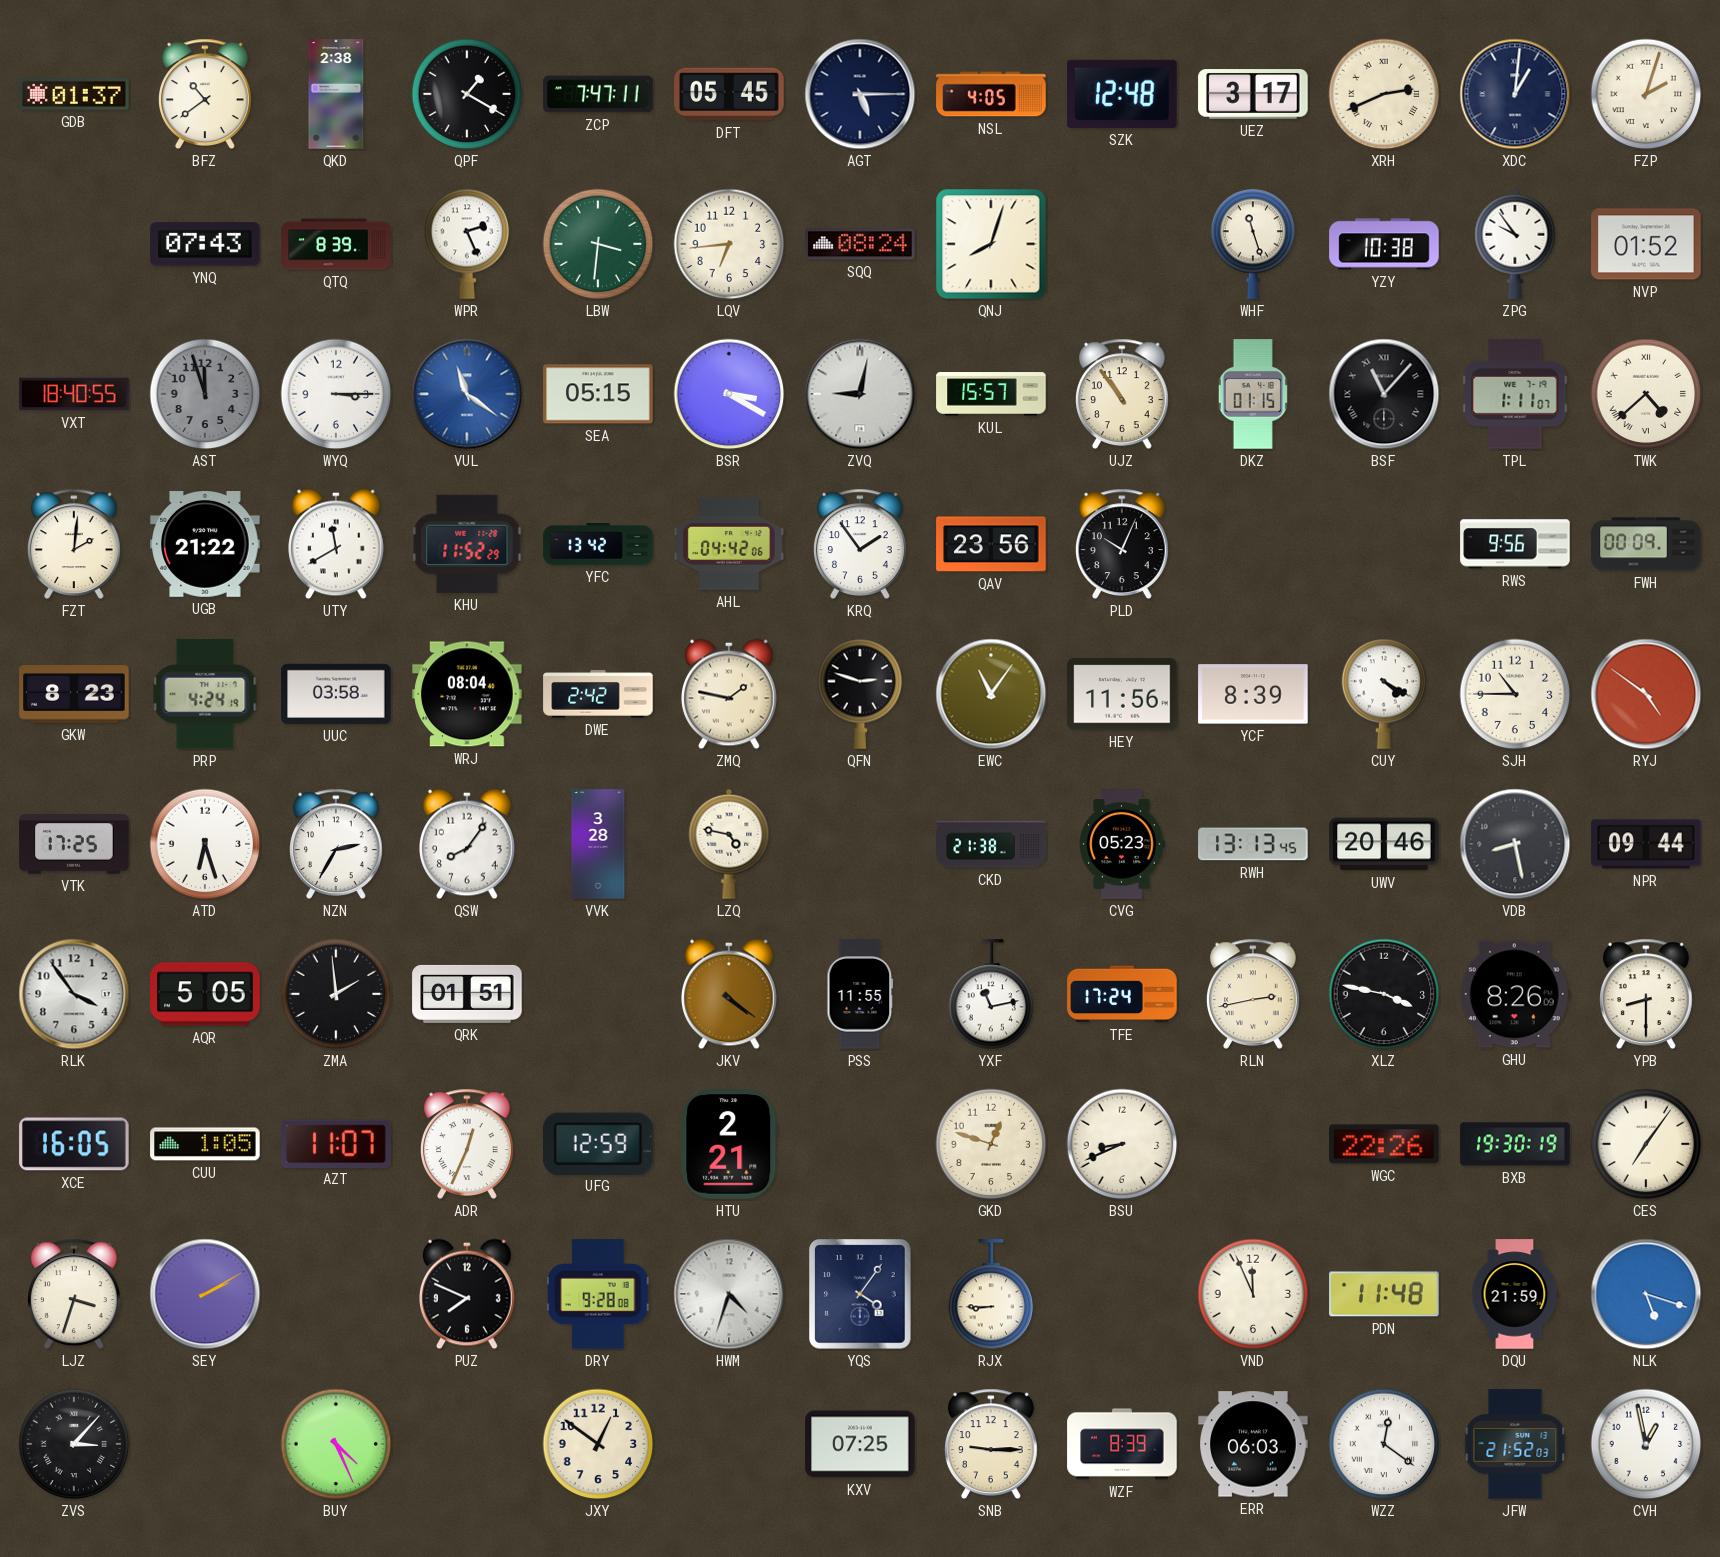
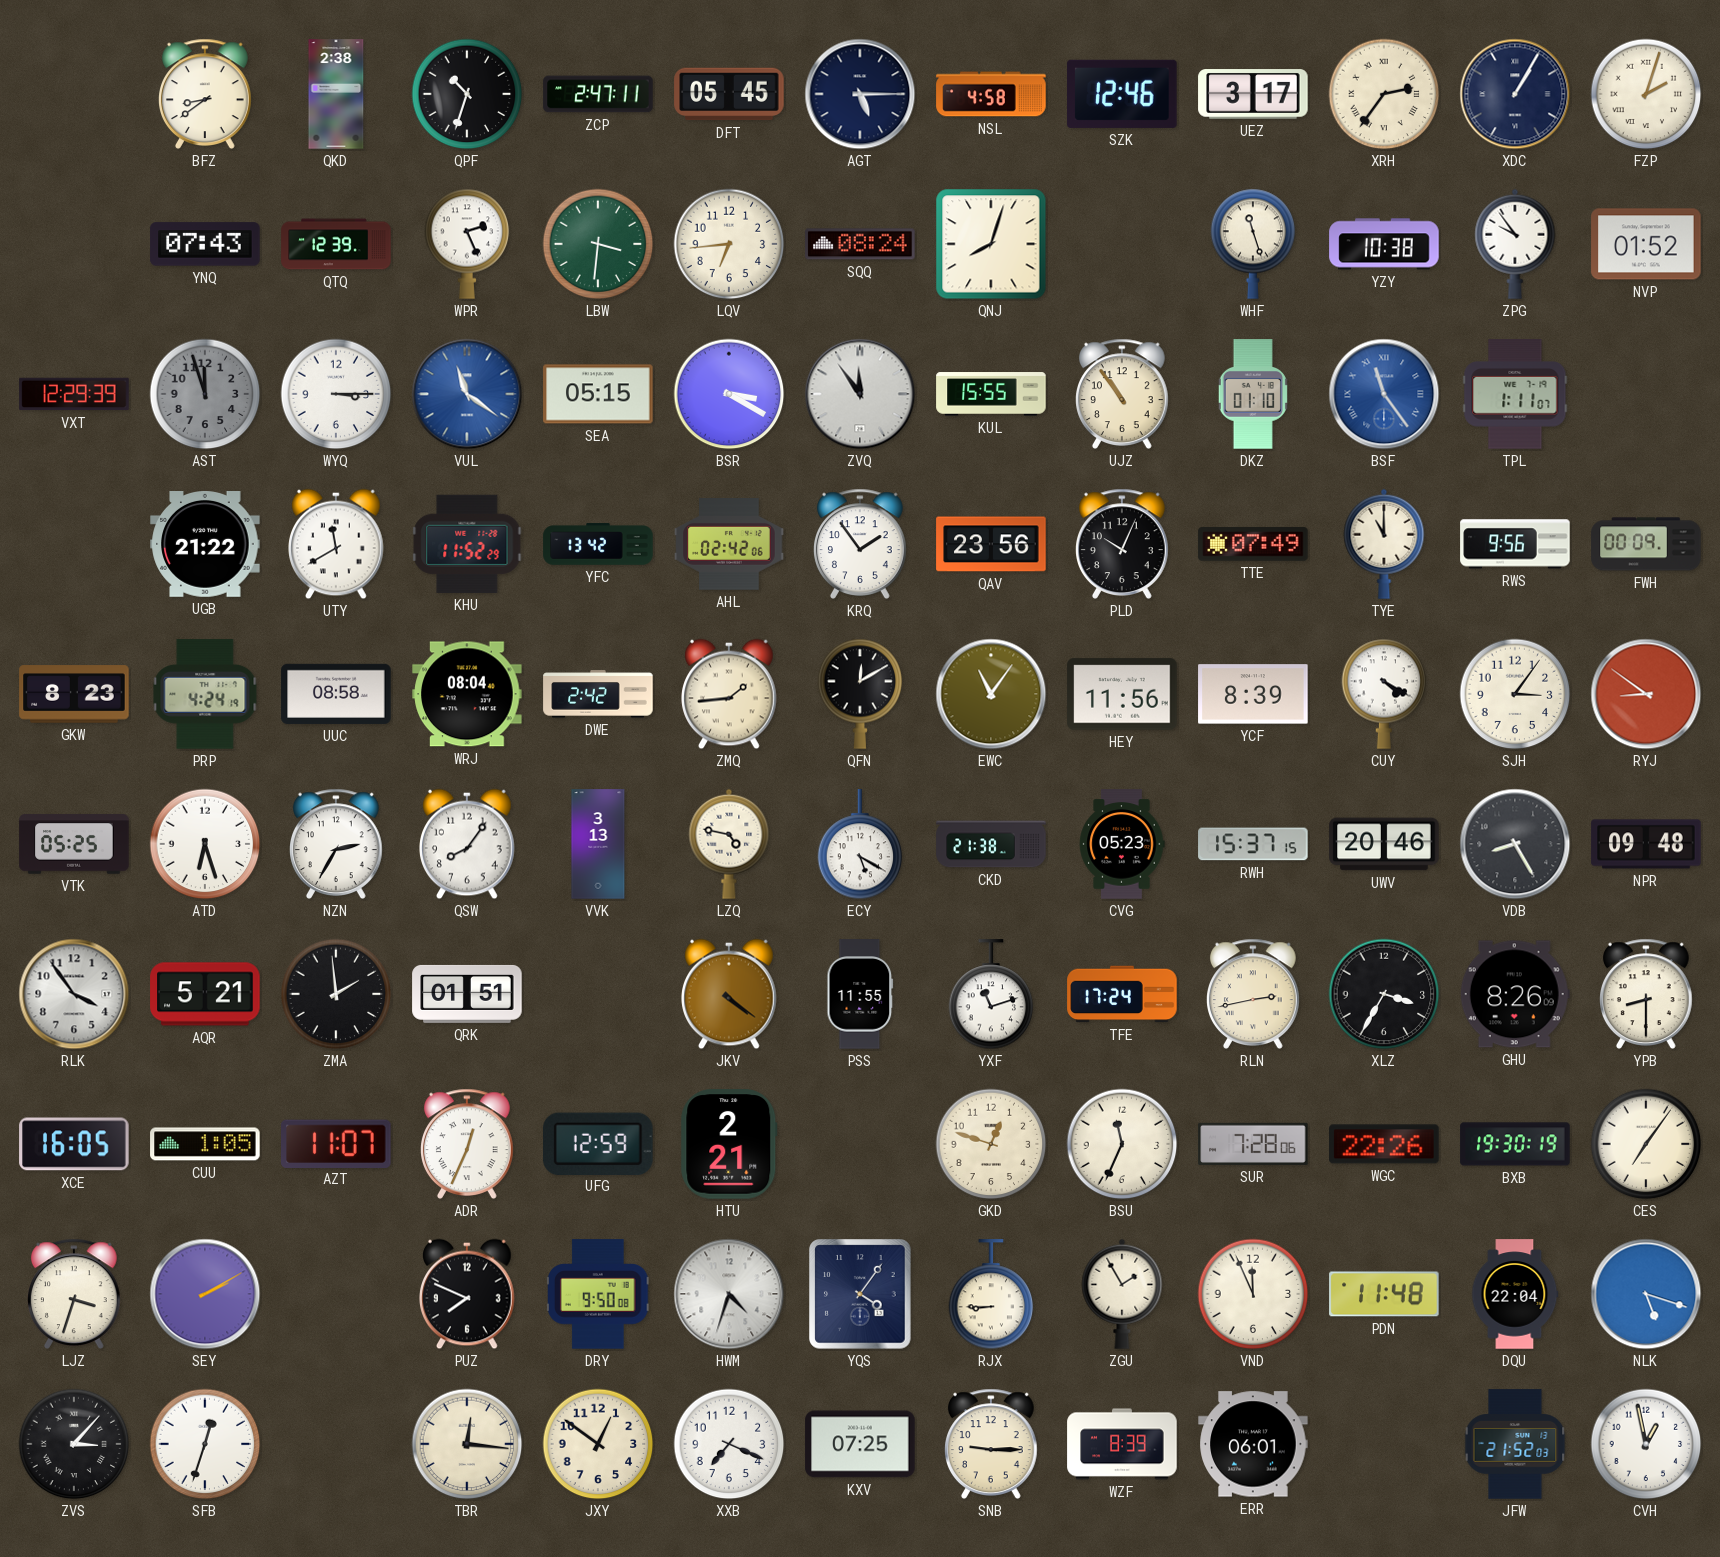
GDB: 01:37 -> none
BFZ: 10:39 -> 8:39
QPF: 1:20 -> 10:33
ZCP: 7:47 -> 2:47
NSL: 4:05 -> 4:58
SZK: 12:48 -> 12:46
XRH: 2:41 -> 2:36
XDC: 1:01 -> 1:05
QTQ: 8:39 -> 12:39
VXT: 18:40 -> 12:29
ZVQ: 9:02 -> 11:54
KUL: 15:57 -> 15:55
DKZ: 01:15 -> 01:10
BSF: 11:07 -> 11:24
BSF dial: black -> blue
TWK: 4:38 -> none
FZT: 2:01 -> none
AHL: 04:42 -> 02:42
TTE: none -> 07:49
TYE: none -> 11:00
UUC: 03:58 -> 08:58
ZMQ: 1:47 -> 1:44
QFN: 2:48 -> 12:10
SJH: 10:45 -> 3:06
RYJ: 4:51 -> 8:51
VTK: 17:25 -> 05:25
VVK: 3:28 -> 3:13
ECY: none -> 5:20
RWH: 13:13 -> 15:37
VDB: 8:28 -> 8:25
NPR: 09:44 -> 09:48
AQR: 5:05 -> 5:21
YXF: 11:13 -> 11:12
XLZ: 3:47 -> 3:35
BSU: 8:41 -> 11:34
SUR: none -> 7:28
DRY: 9:28 -> 9:50
ZGU: none -> 1:55
DQU: 21:59 -> 22:04
SFB: none -> 12:33
BUY: 4:26 -> none
TBR: none -> 12:16
XXB: none -> 7:19
ERR: 06:03 -> 06:01
WZZ: 12:21 -> none
